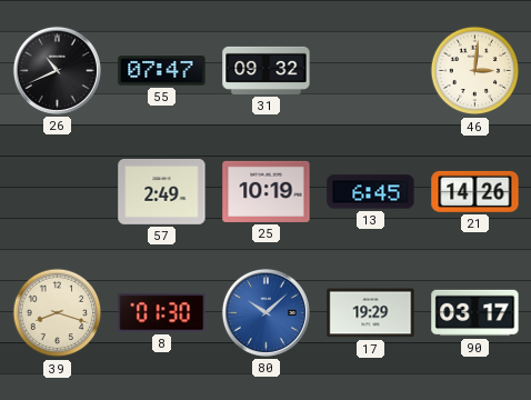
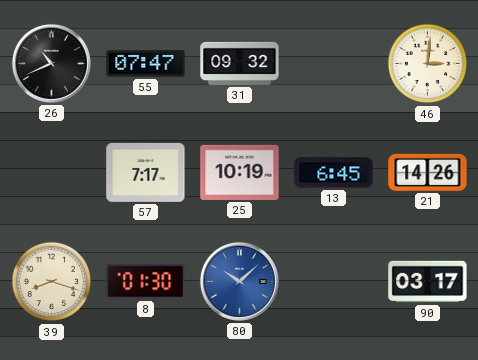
57: 2:49 -> 7:17
17: 19:29 -> none
